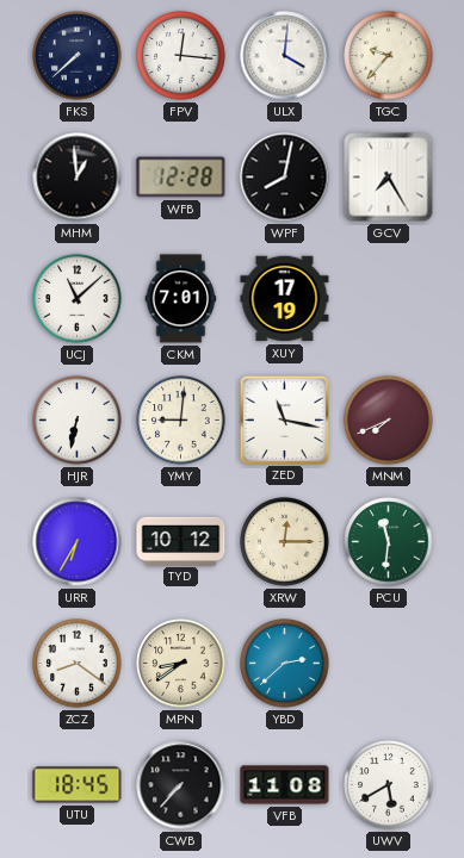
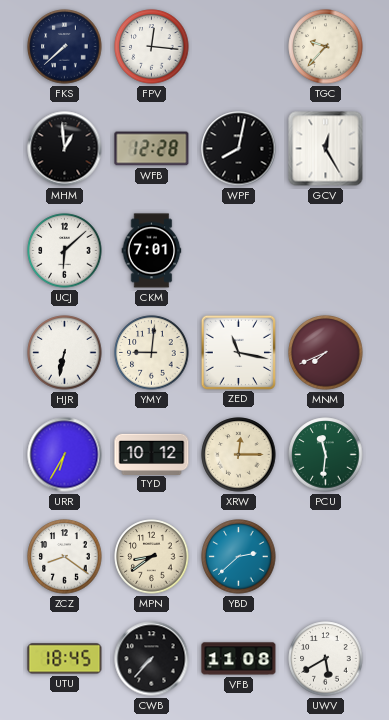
ULX: 4:01 -> none
GCV: 7:25 -> 12:25
UCJ: 11:08 -> 6:08
XUY: 17:19 -> none
